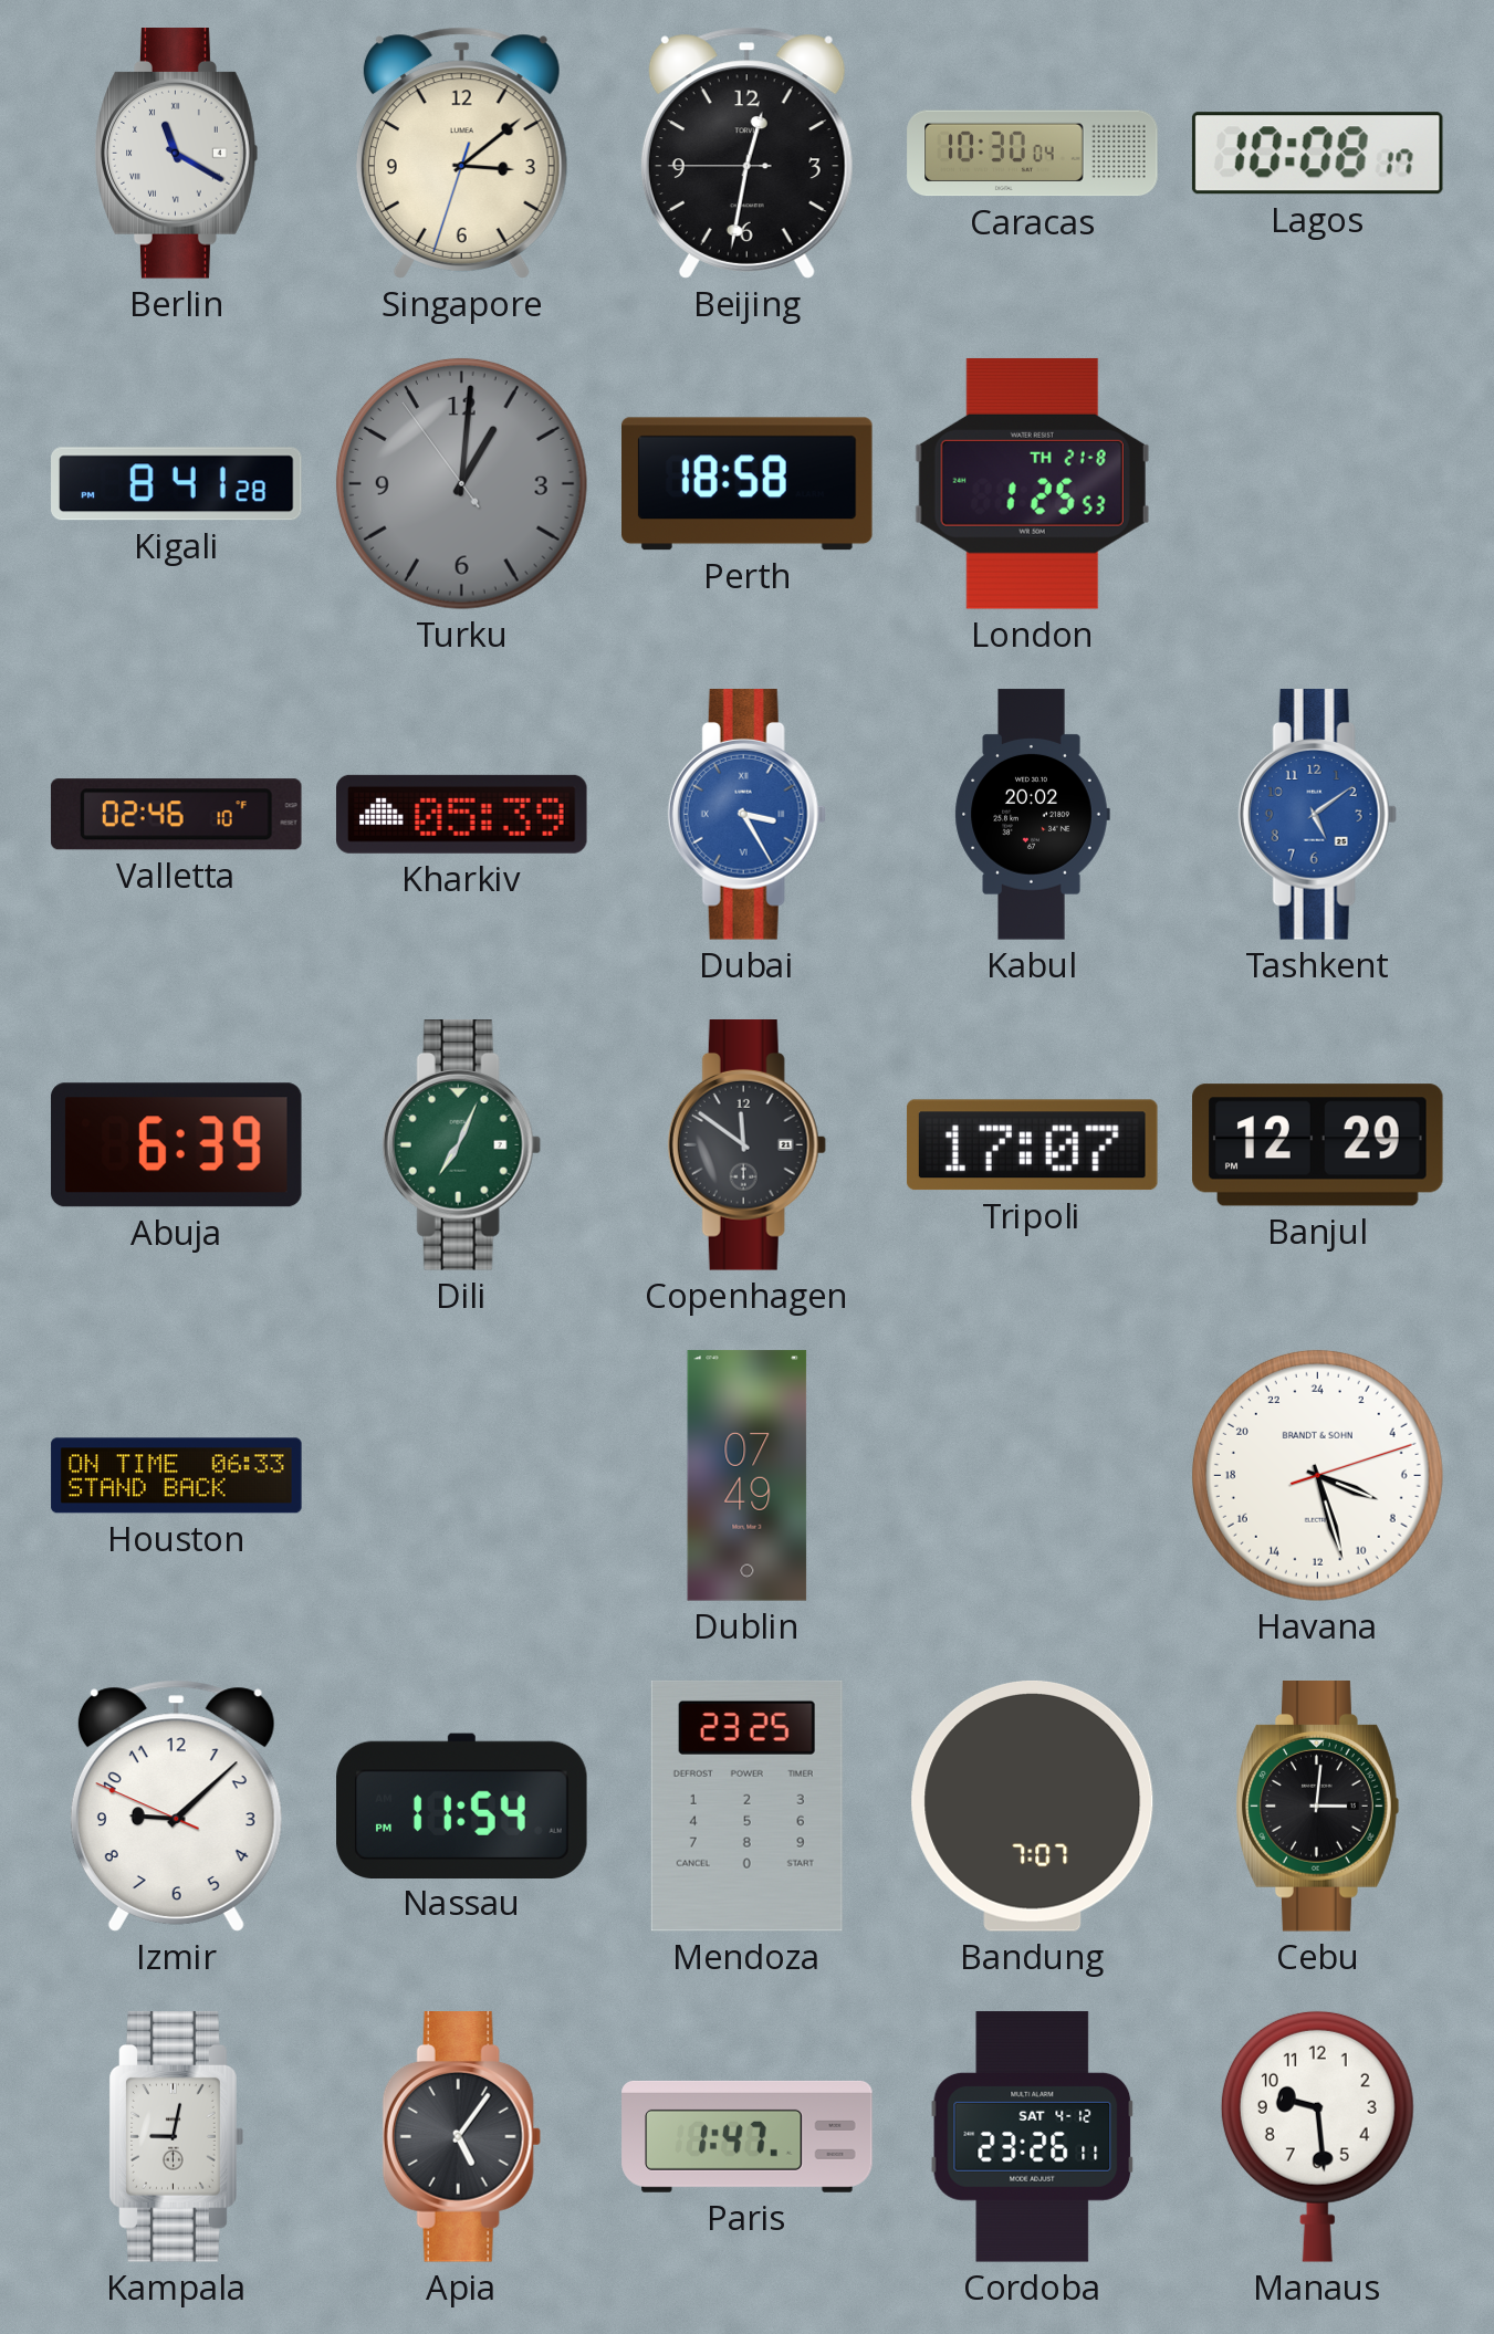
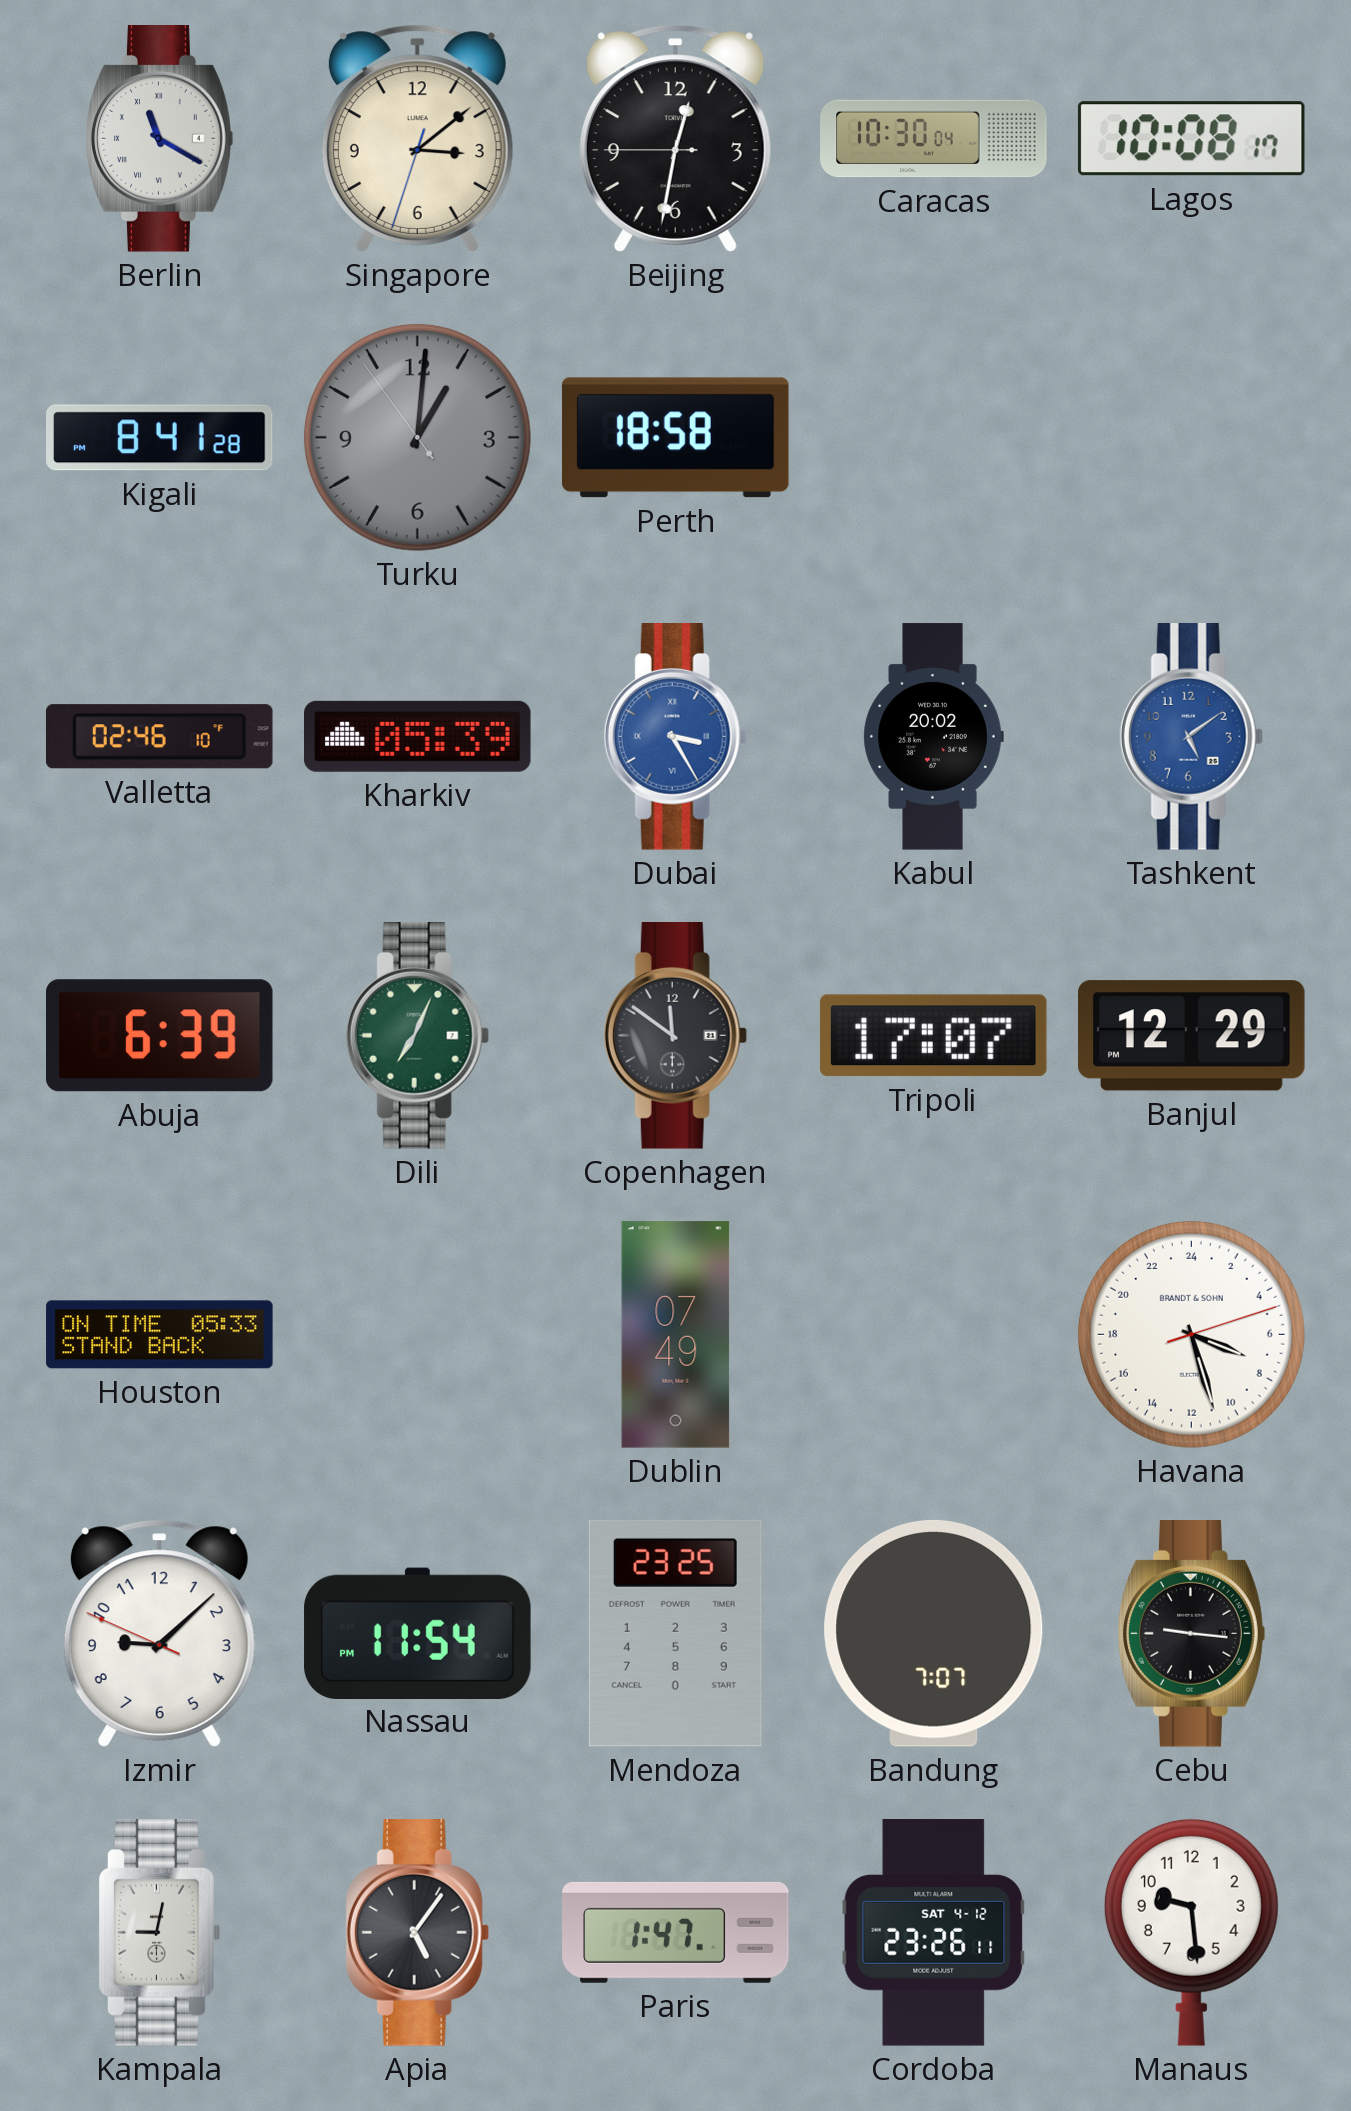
London: 1:25 -> none
Houston: 06:33 -> 05:33
Cebu: 3:01 -> 9:16
